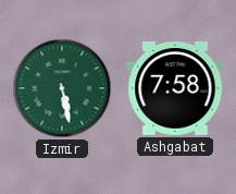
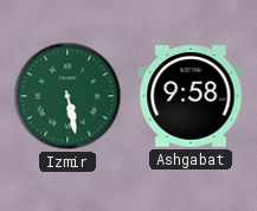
Ashgabat: 7:58 -> 9:58
